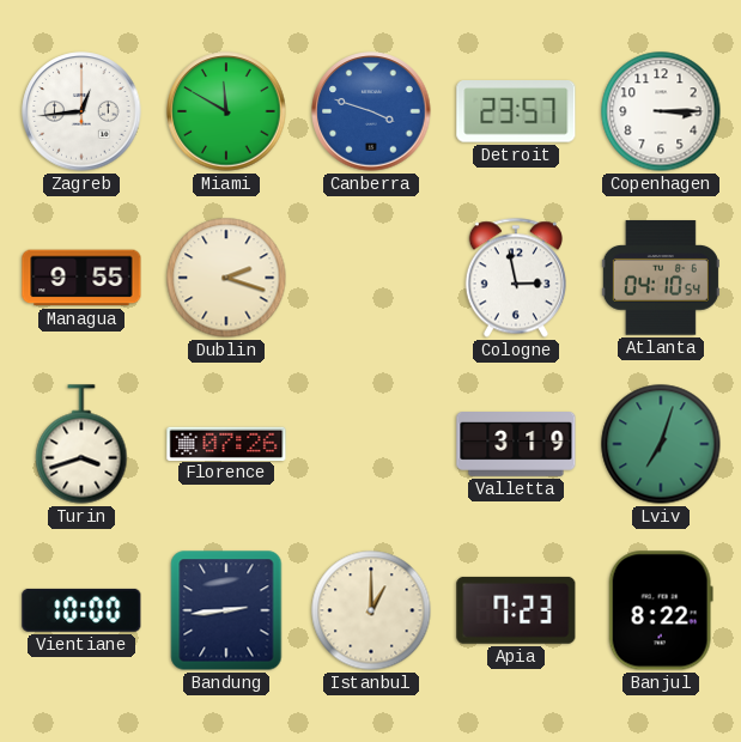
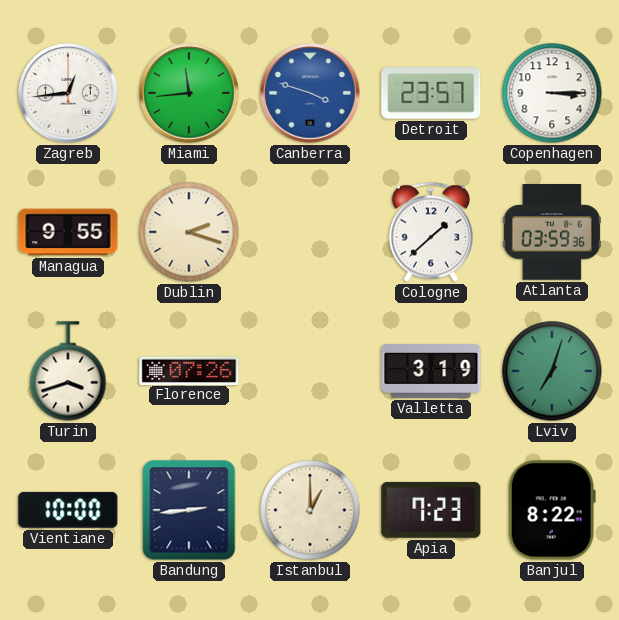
Miami: 11:50 -> 11:44
Cologne: 2:58 -> 1:38
Atlanta: 04:10 -> 03:59
